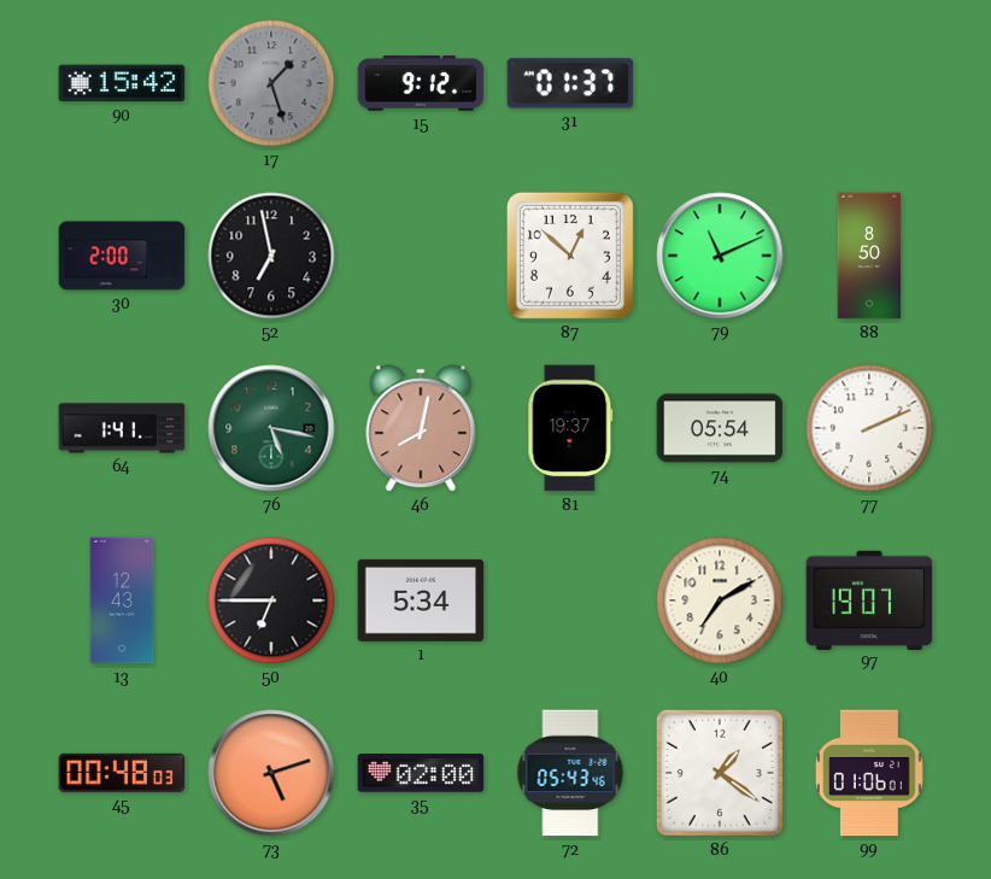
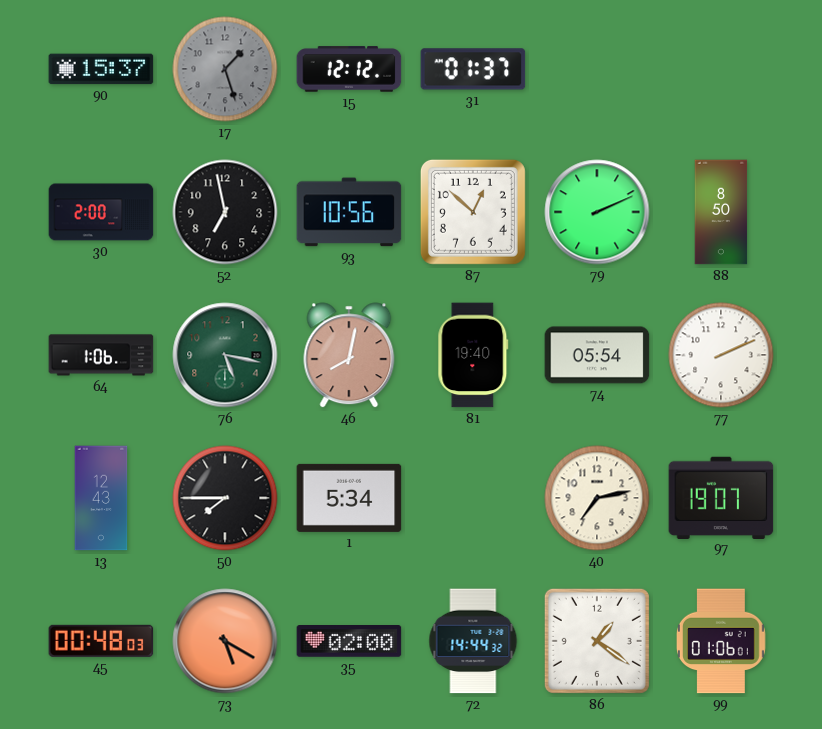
90: 15:42 -> 15:37
15: 9:12 -> 12:12
93: none -> 10:56
79: 11:11 -> 2:11
64: 1:41 -> 1:06
81: 19:37 -> 19:40
50: 6:45 -> 7:45
40: 7:10 -> 7:13
73: 5:12 -> 5:20
72: 05:43 -> 14:44
